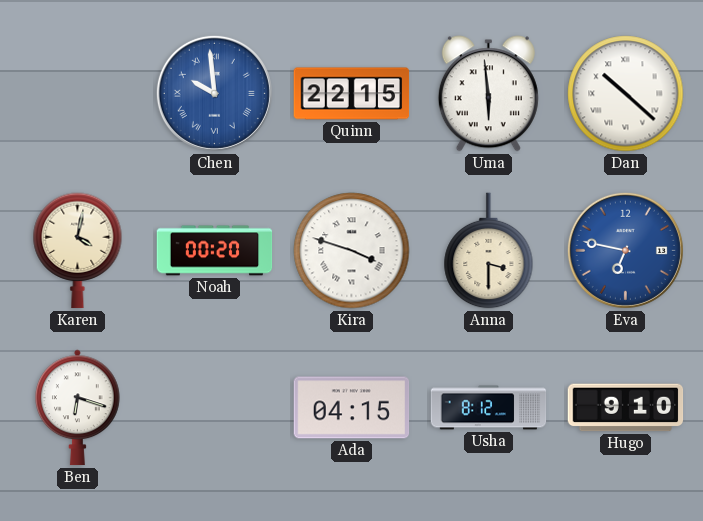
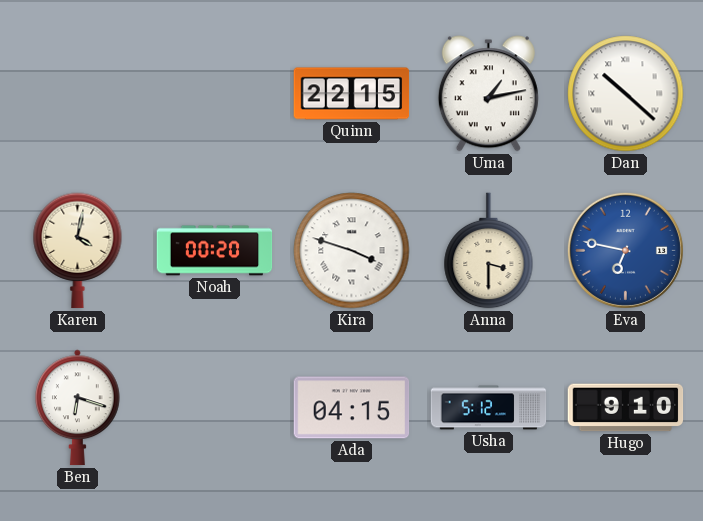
Chen: 9:59 -> none
Uma: 5:59 -> 1:13
Usha: 8:12 -> 5:12
